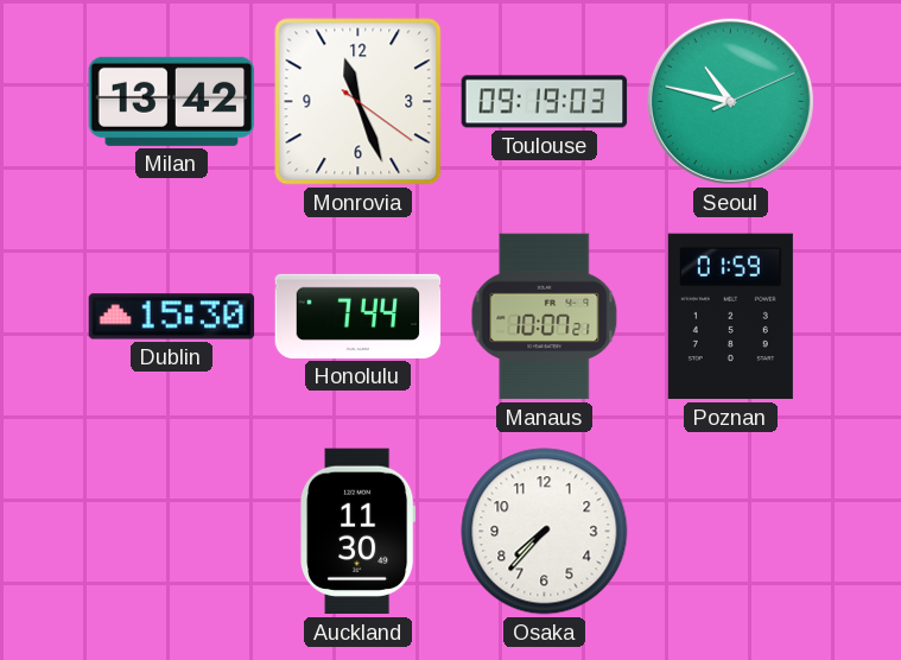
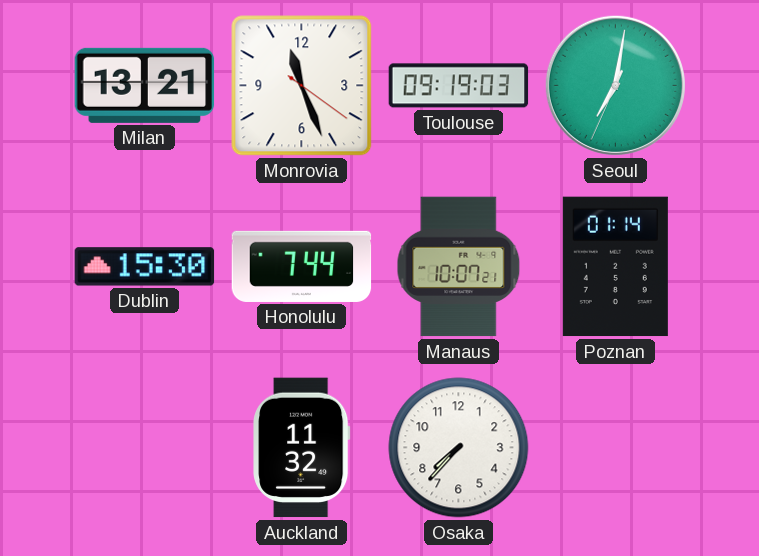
Milan: 13:42 -> 13:21
Seoul: 10:47 -> 7:01
Poznan: 01:59 -> 01:14
Auckland: 11:30 -> 11:32
